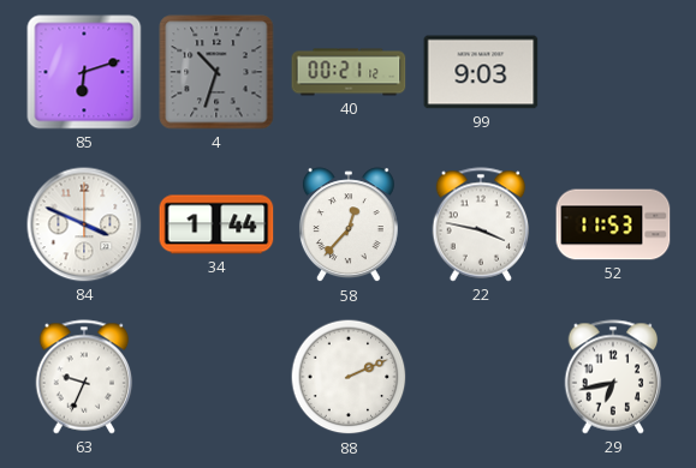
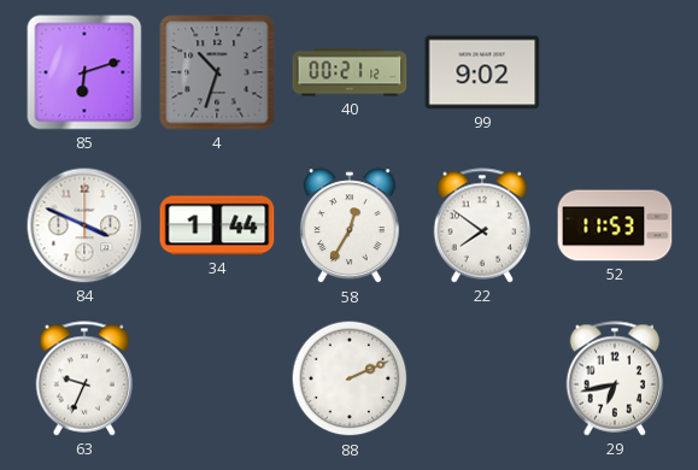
99: 9:03 -> 9:02
58: 12:37 -> 12:35
22: 3:47 -> 7:51
